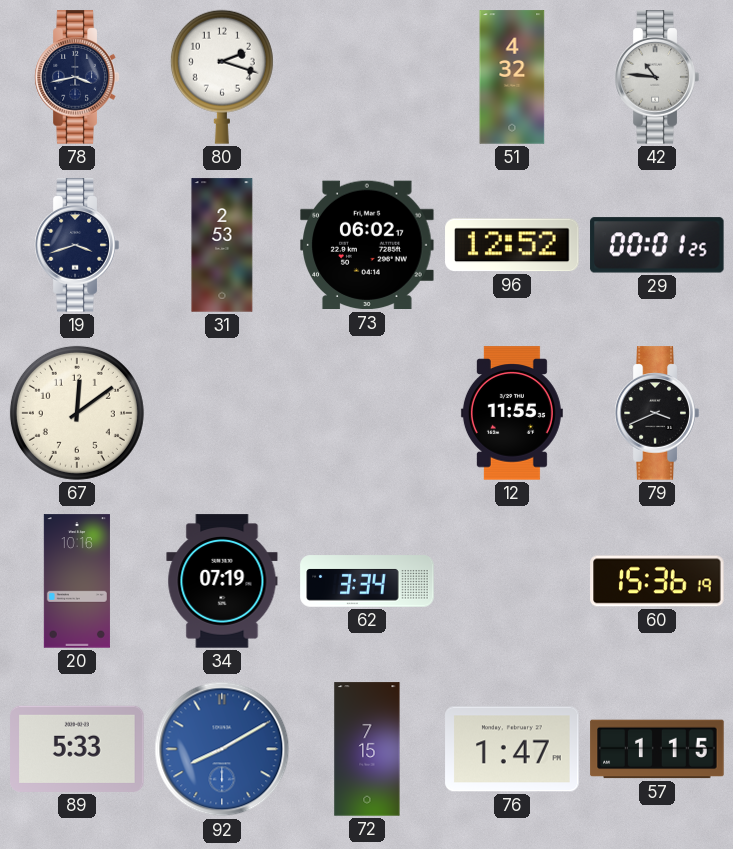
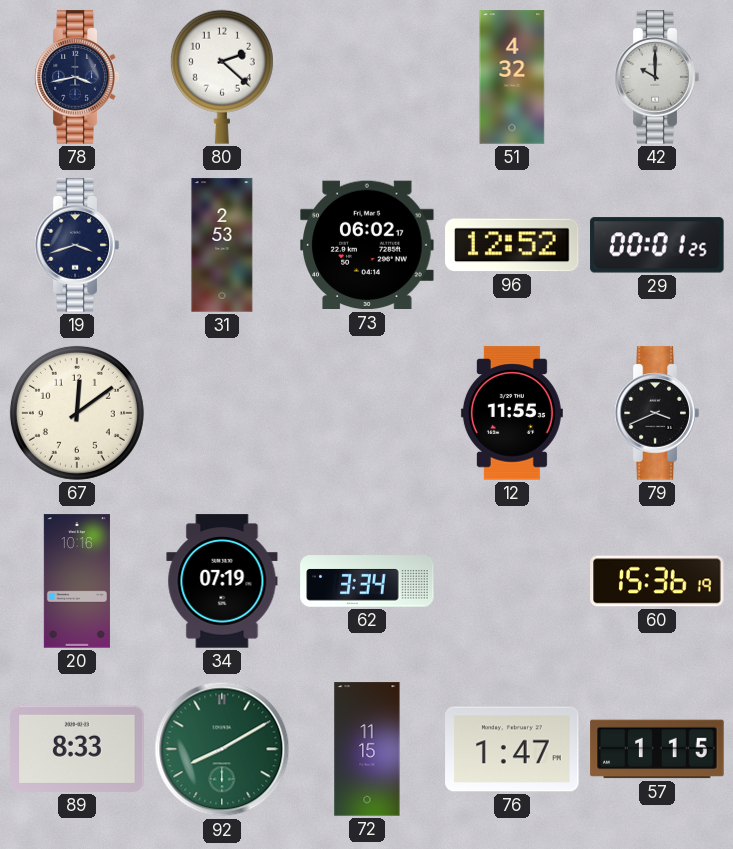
80: 2:18 -> 2:22
42: 10:46 -> 10:00
89: 5:33 -> 8:33
92 dial: blue -> green
72: 7:15 -> 11:15
